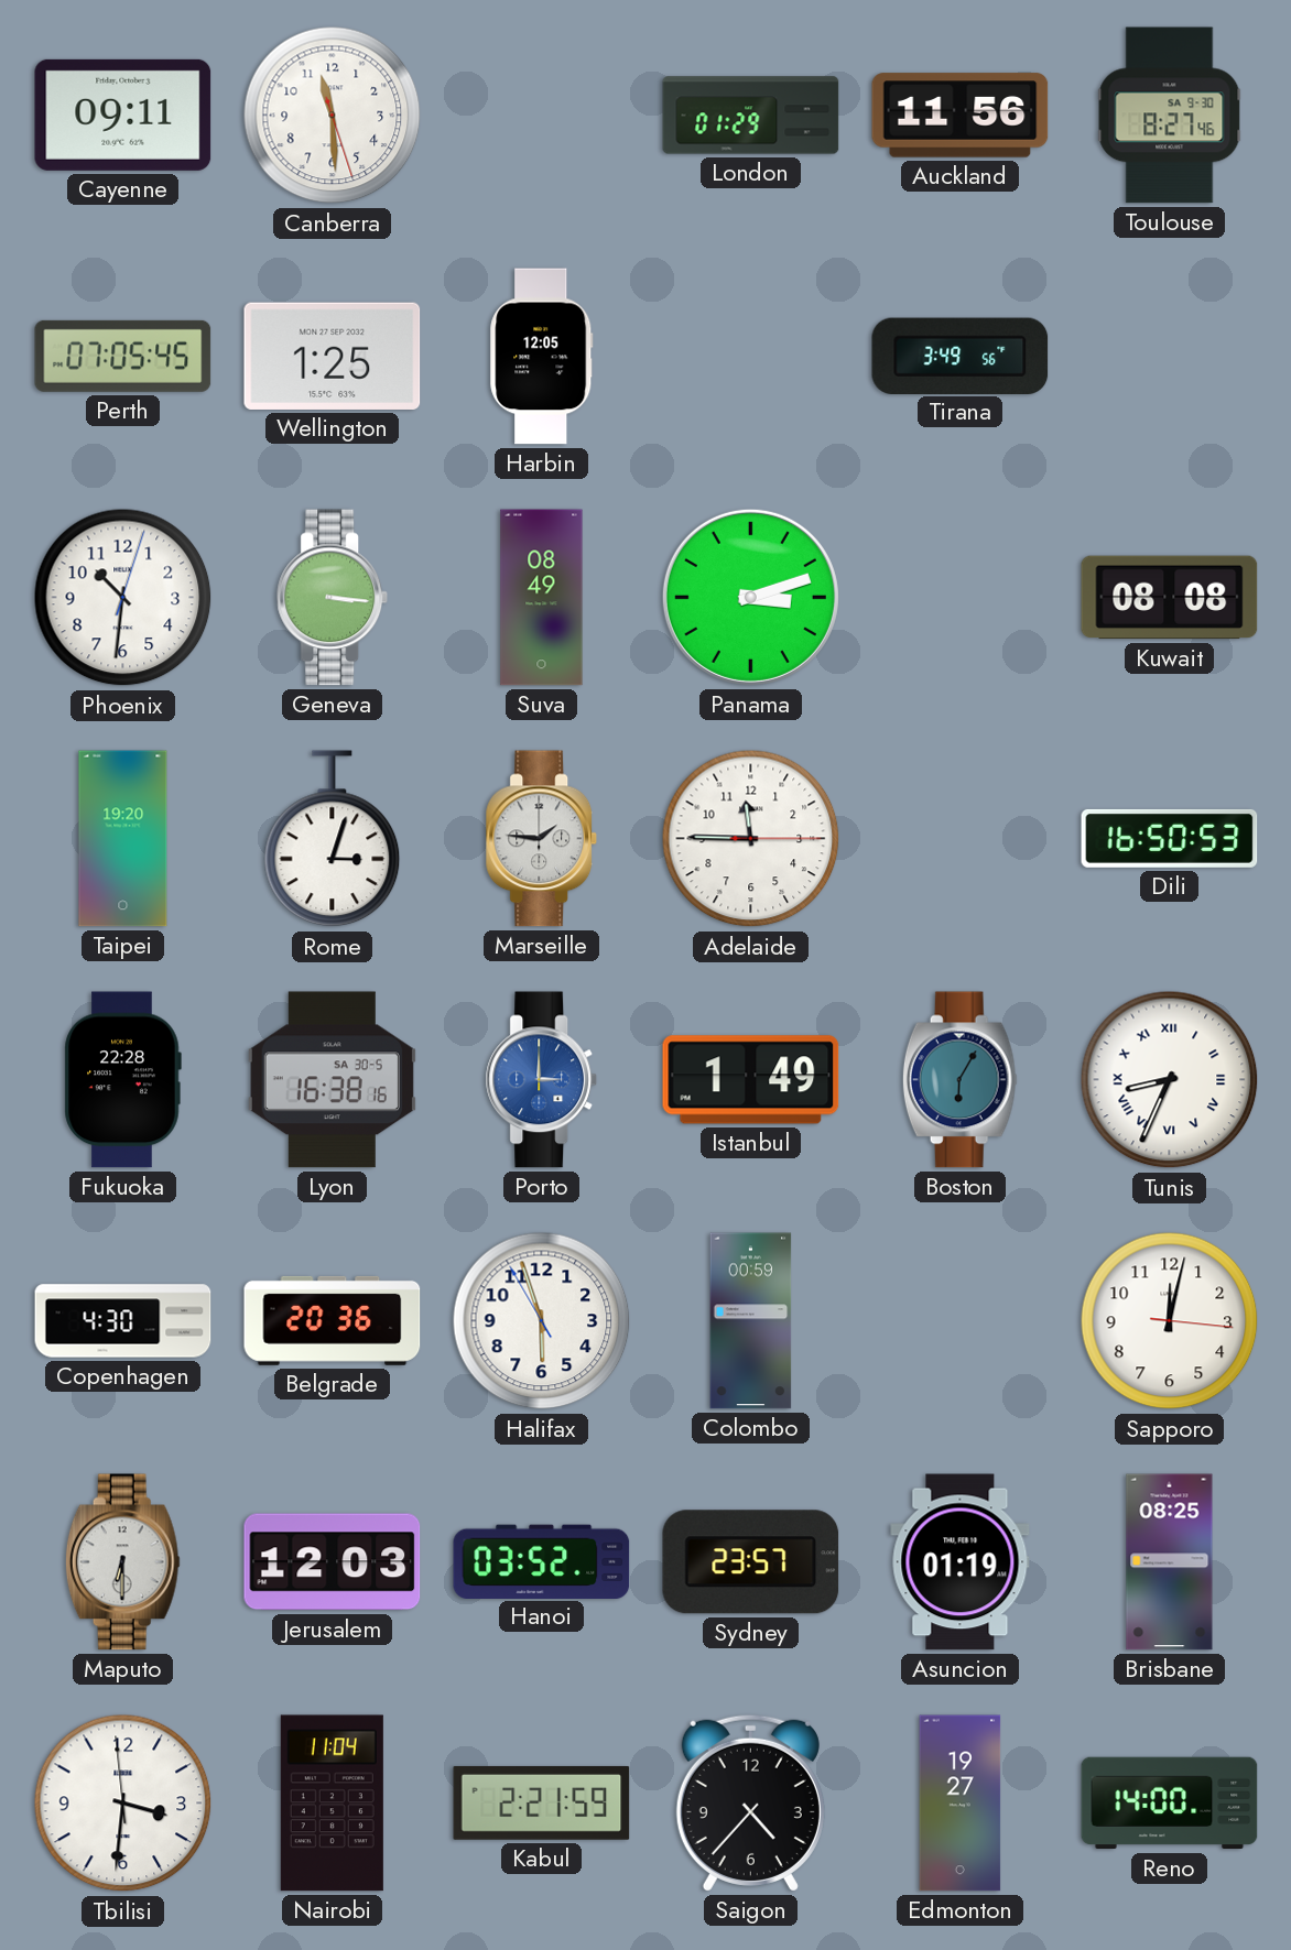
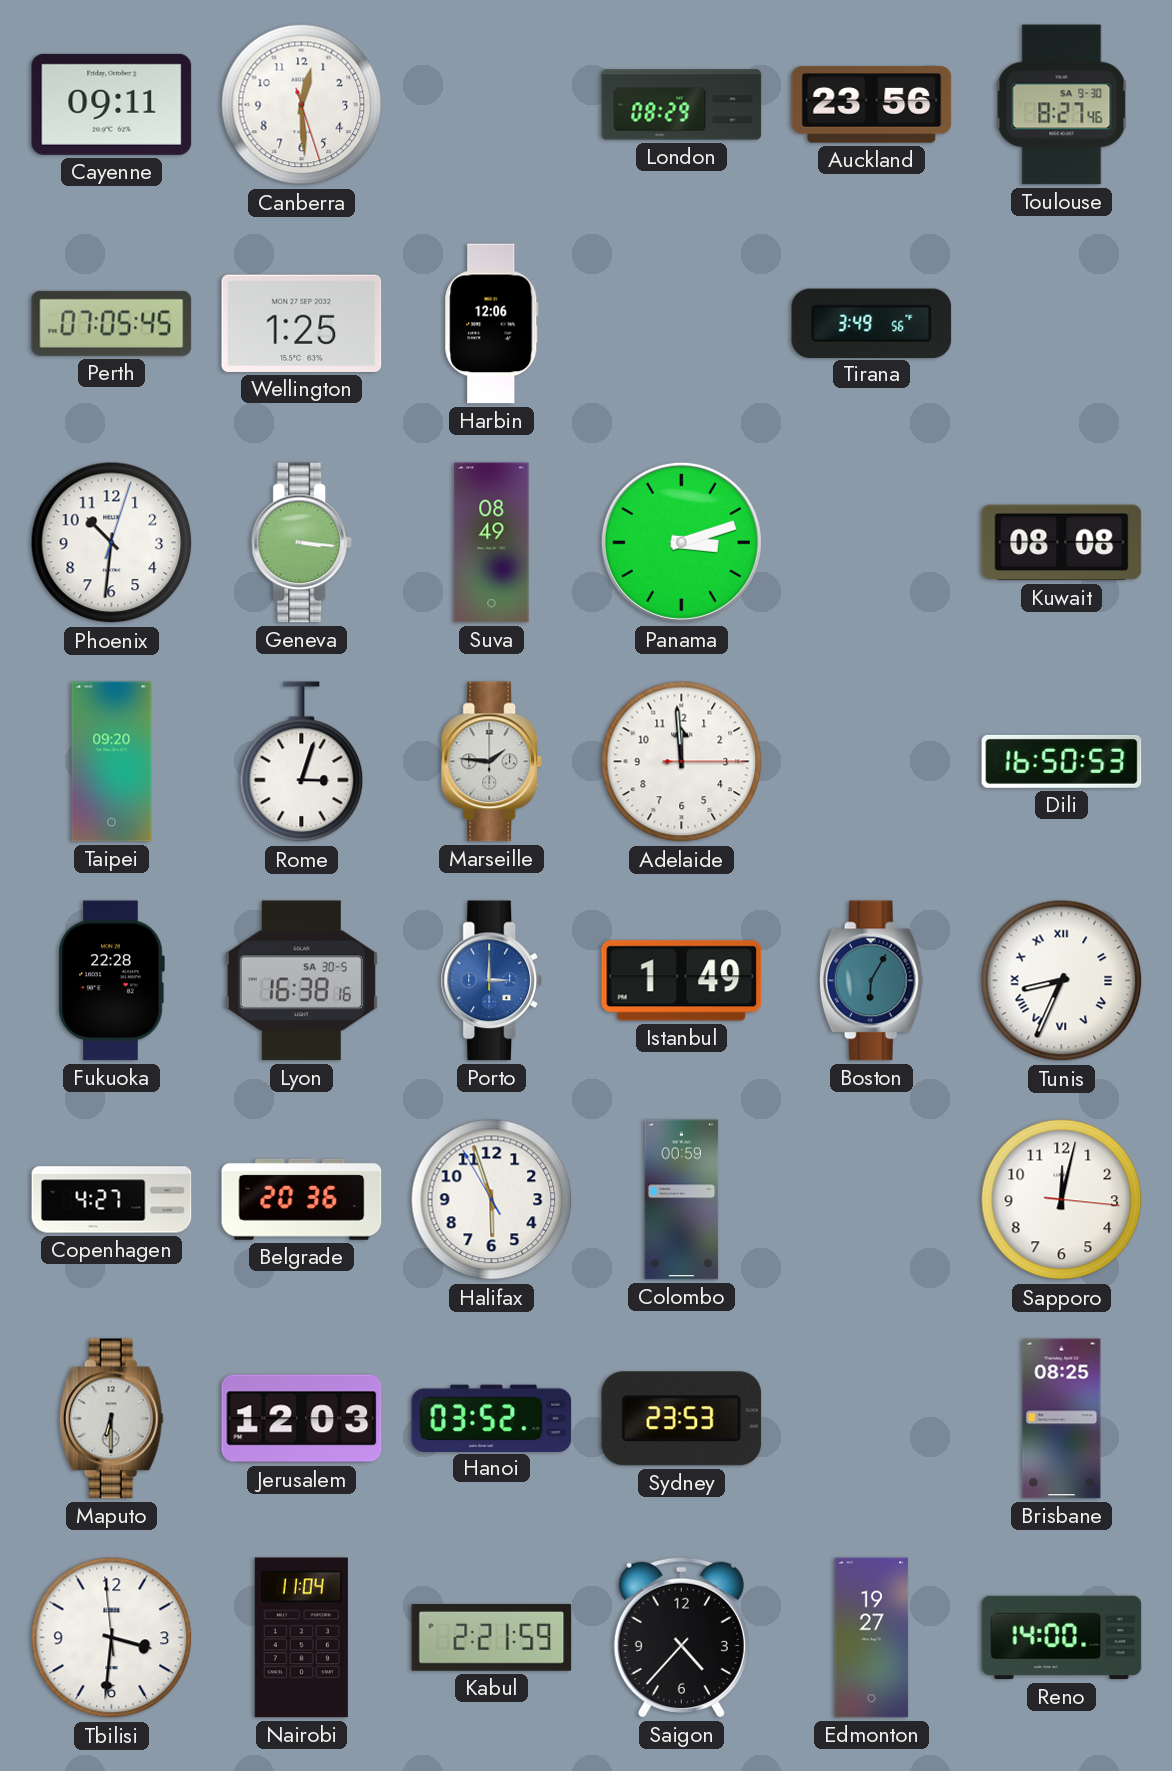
Canberra: 11:29 -> 12:29
London: 01:29 -> 08:29
Auckland: 11:56 -> 23:56
Harbin: 12:05 -> 12:06
Taipei: 19:20 -> 09:20
Adelaide: 11:45 -> 11:59
Copenhagen: 4:30 -> 4:27
Sydney: 23:57 -> 23:53
Asuncion: 01:19 -> none
